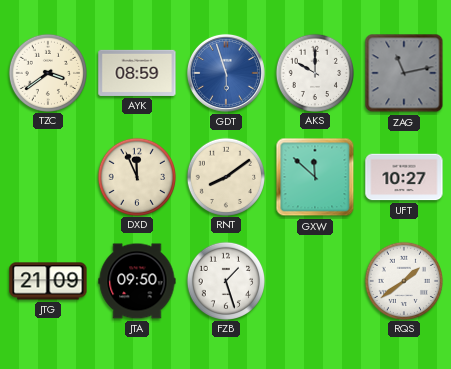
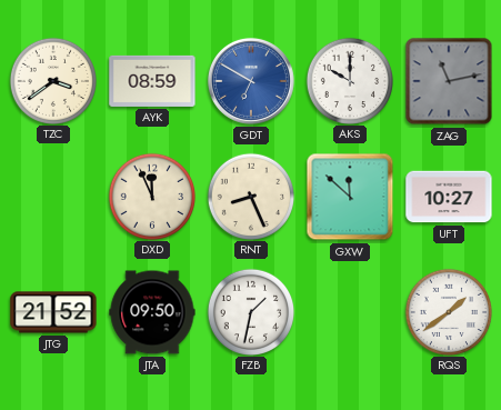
GDT: 5:57 -> 6:50
RNT: 8:09 -> 8:26
JTG: 21:09 -> 21:52
FZB: 1:27 -> 1:32
